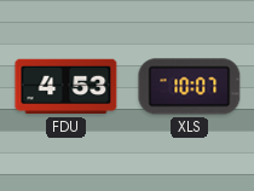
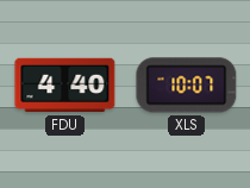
FDU: 4:53 -> 4:40
